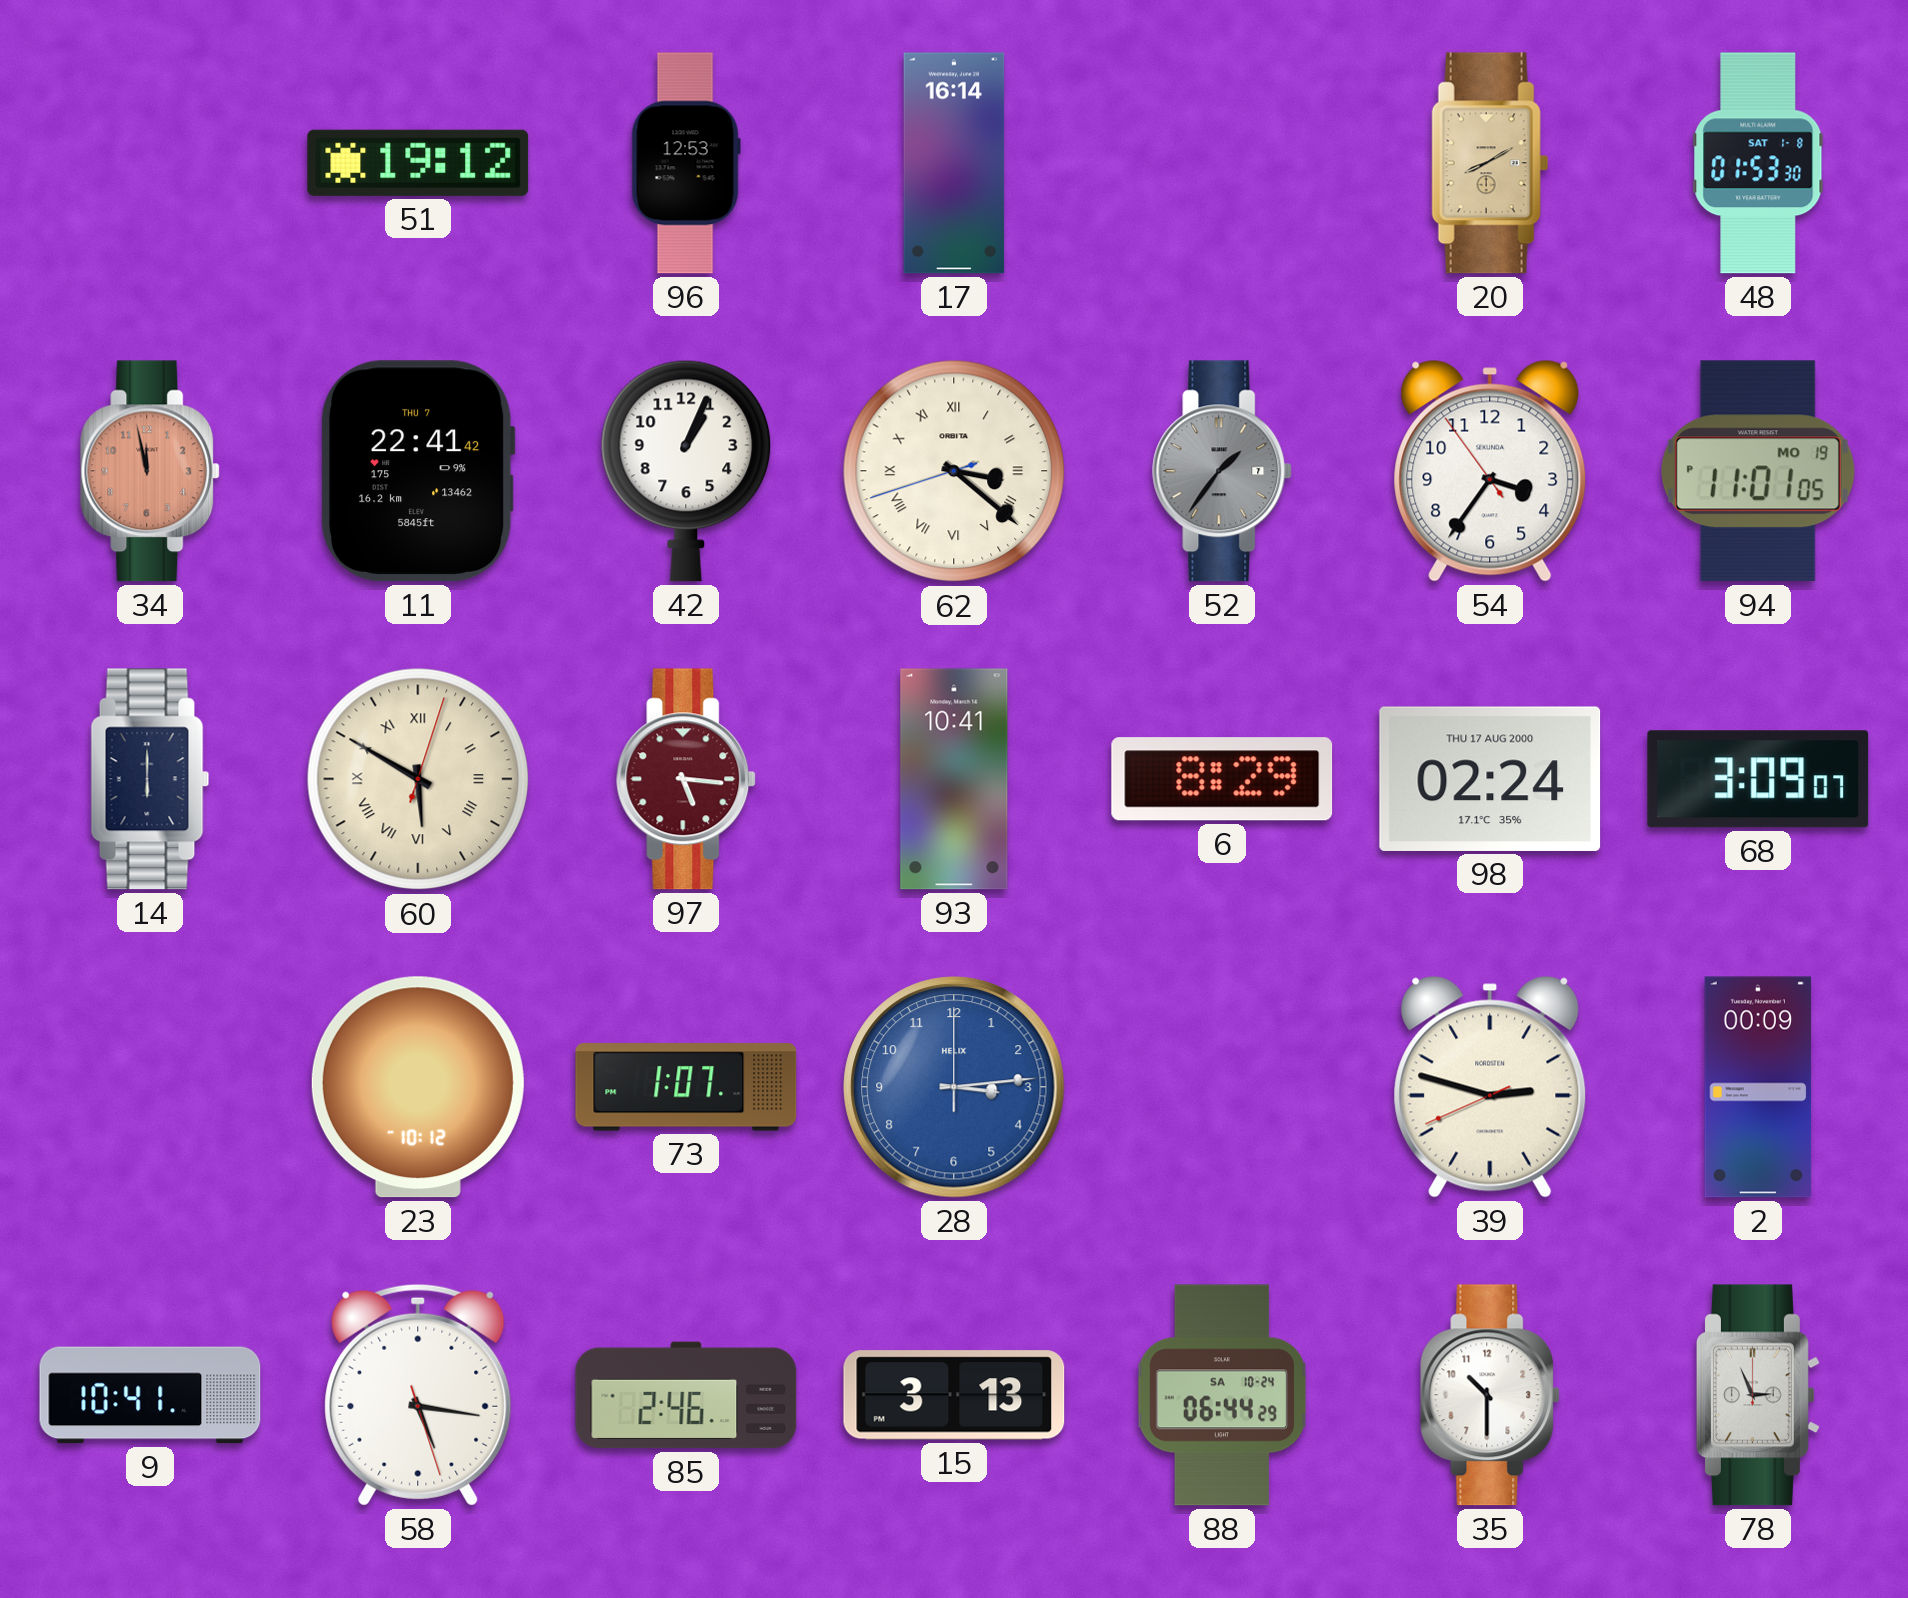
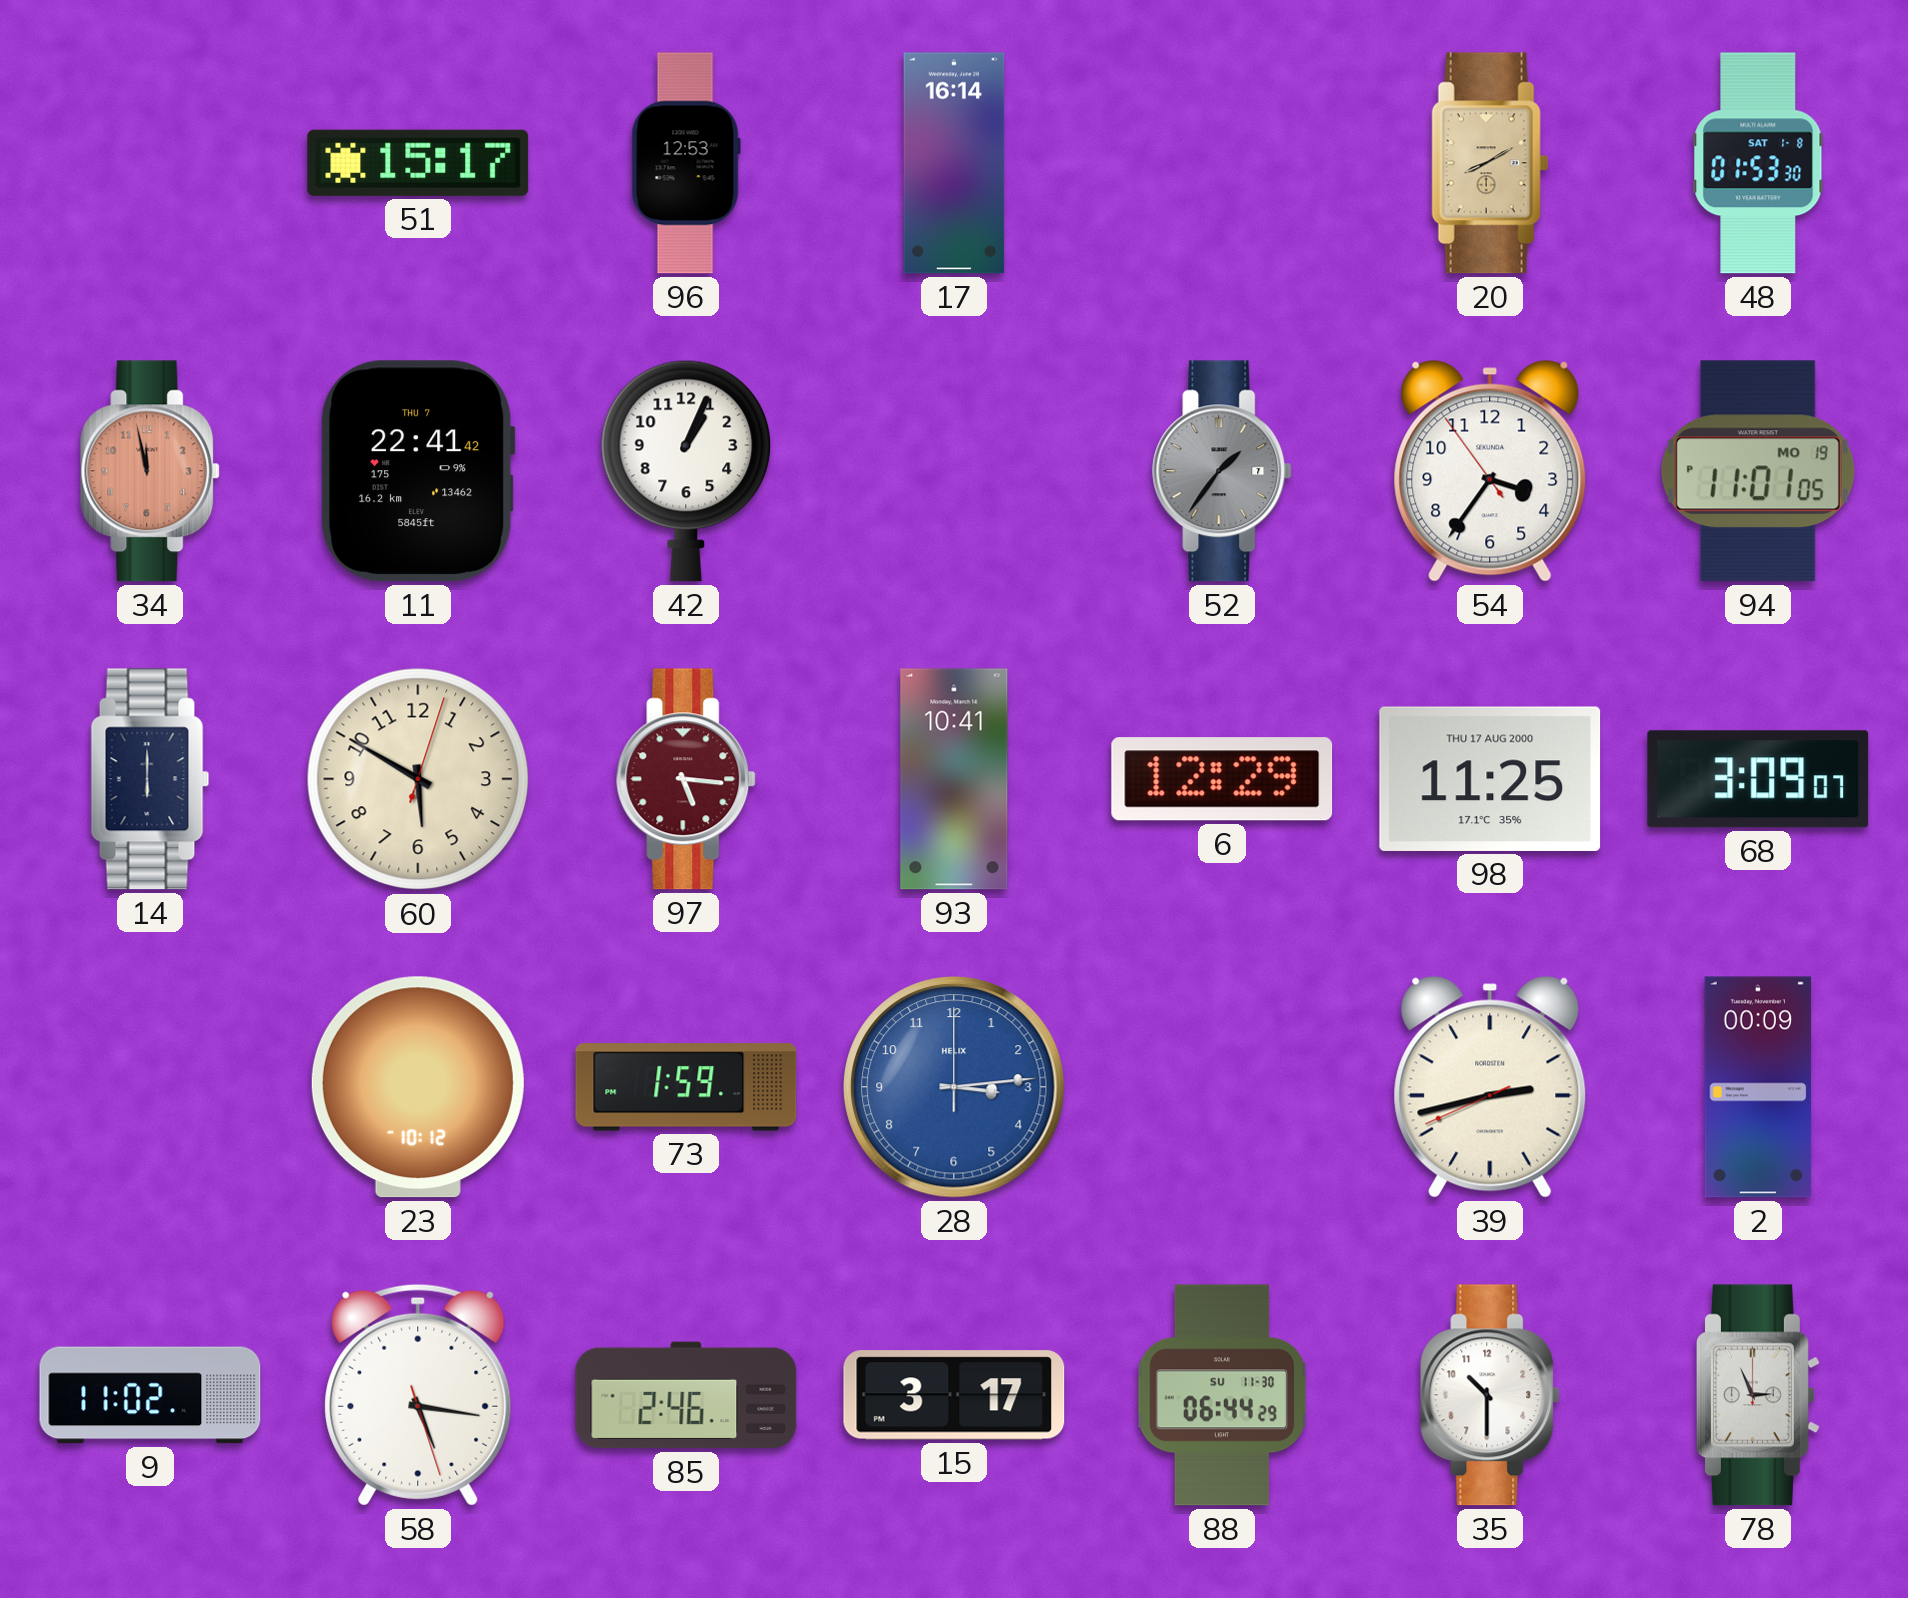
51: 19:12 -> 15:17
62: 3:21 -> none
60 numerals: Roman -> Arabic
6: 8:29 -> 12:29
98: 02:24 -> 11:25
73: 1:07 -> 1:59
39: 2:47 -> 2:42
9: 10:41 -> 11:02
15: 3:13 -> 3:17
88 date: SA 10-24 -> SU 11-30
